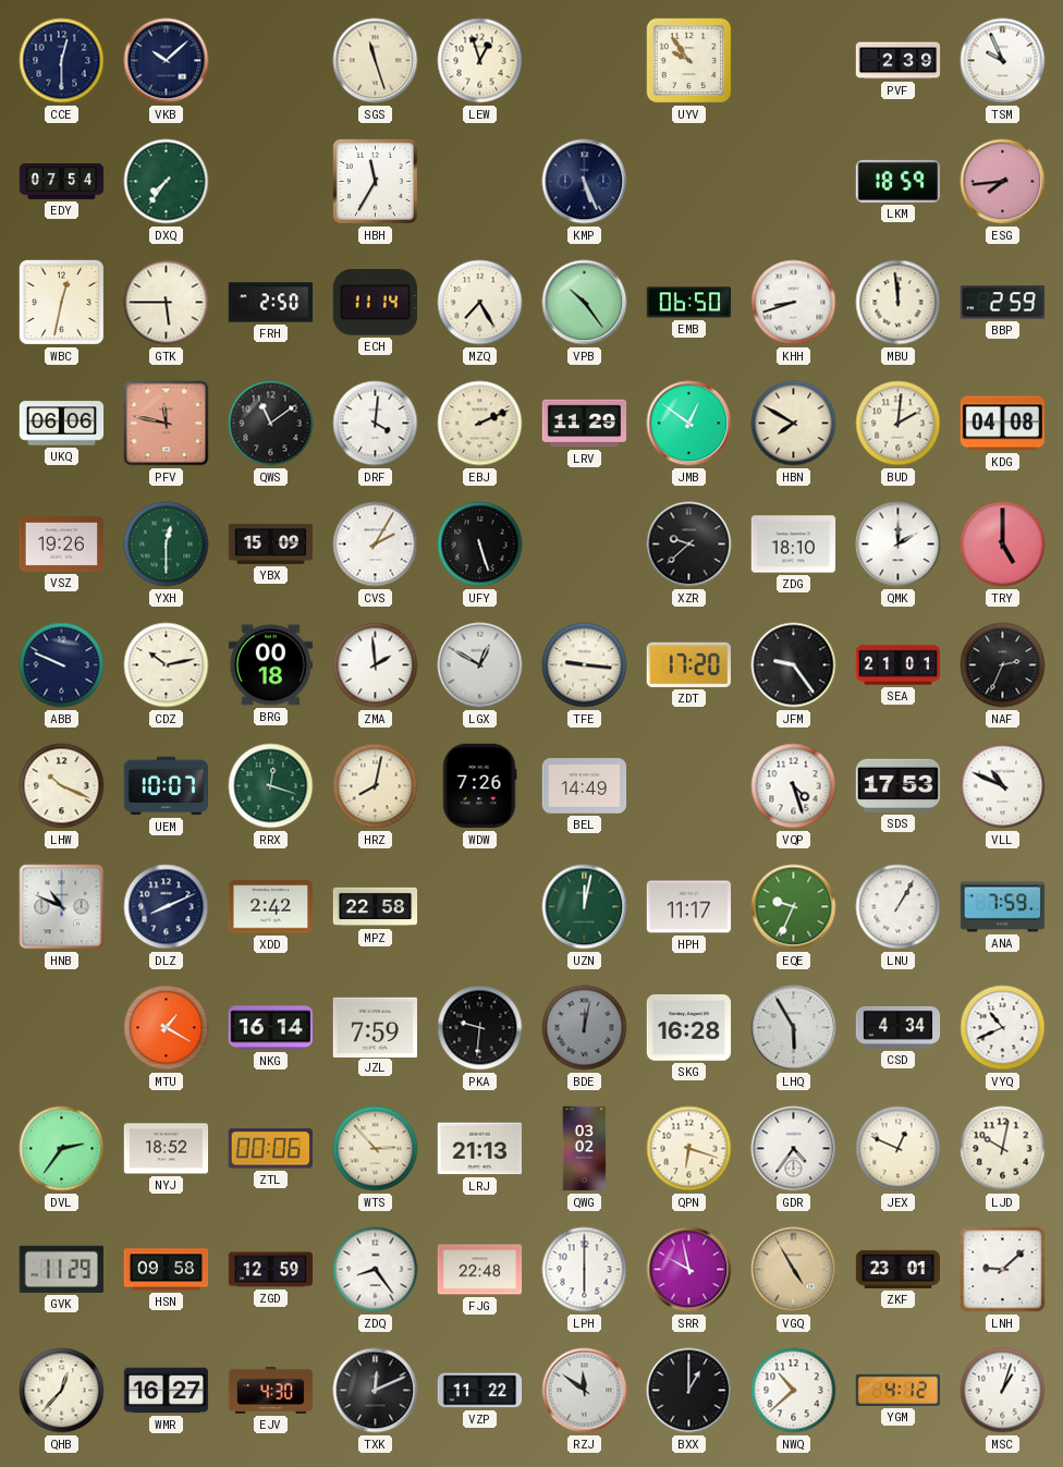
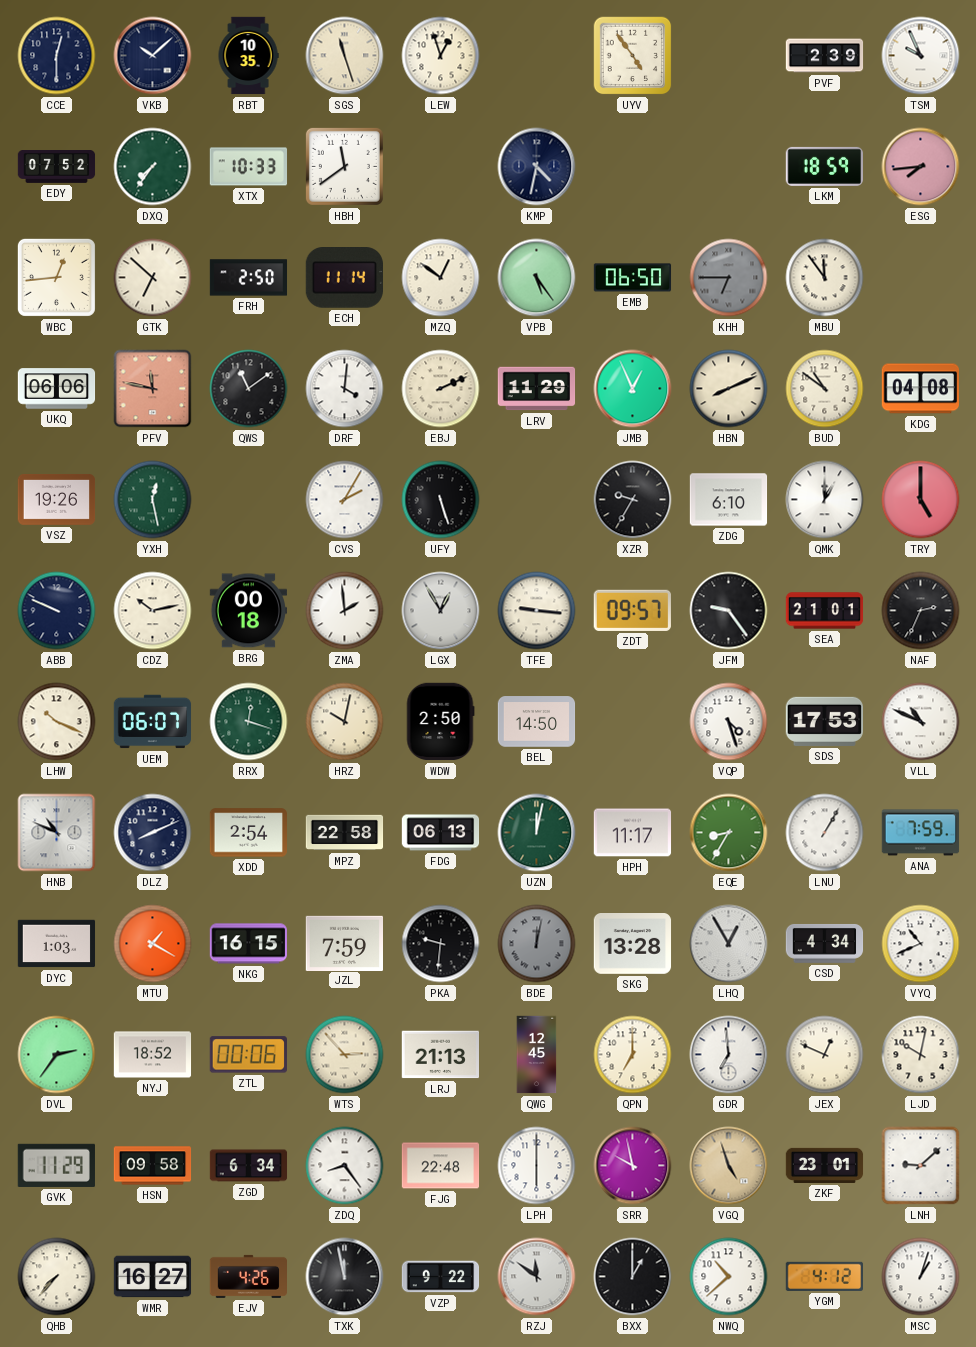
RBT: none -> 10:35
UYV: 9:54 -> 4:54
EDY: 07:54 -> 07:52
XTX: none -> 10:33
HBH: 11:35 -> 11:39
KMP: 5:26 -> 4:32
WBC: 12:32 -> 12:44
GTK: 5:45 -> 6:52
MZQ: 7:25 -> 12:51
VPB: 10:24 -> 5:24
KHH: 8:42 -> 6:45
KHH dial: white -> grey
MBU: 11:59 -> 11:54
BBP: 2:59 -> none
JMB: 12:51 -> 12:56
HBN: 7:50 -> 8:11
BUD: 2:01 -> 10:51
YXH: 12:30 -> 12:28
YBX: 15:09 -> none
XZR: 9:38 -> 9:35
ZDG: 18:10 -> 6:10
QMK: 2:00 -> 1:00
LGX: 12:50 -> 12:55
ZDT: 17:20 -> 09:57
UEM: 10:07 -> 06:07
HRZ: 8:02 -> 10:02
WDW: 7:26 -> 2:50
BEL: 14:49 -> 14:50
XDD: 2:42 -> 2:54
FDG: none -> 06:13
EQE: 9:34 -> 8:35
DYC: none -> 1:03
NKG: 16:14 -> 16:15
SKG: 16:28 -> 13:28
LHQ: 5:55 -> 12:55
QWG: 03:02 -> 12:45
QPN: 6:18 -> 7:00
GDR: 4:36 -> 6:59
ZGD: 12:59 -> 6:34
VGQ: 4:55 -> 4:57
QHB: 12:37 -> 7:37
EJV: 4:30 -> 4:26
TXK: 12:11 -> 11:58
VZP: 11:22 -> 9:22
